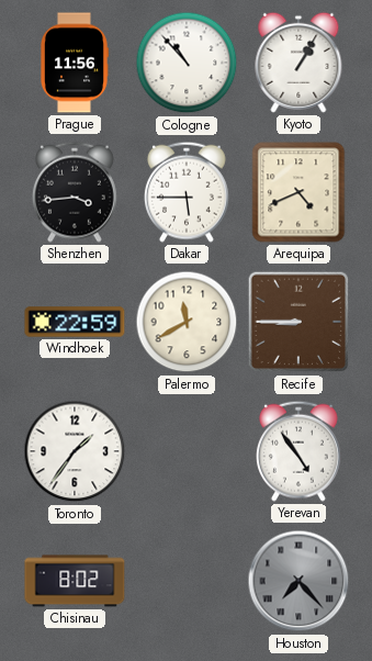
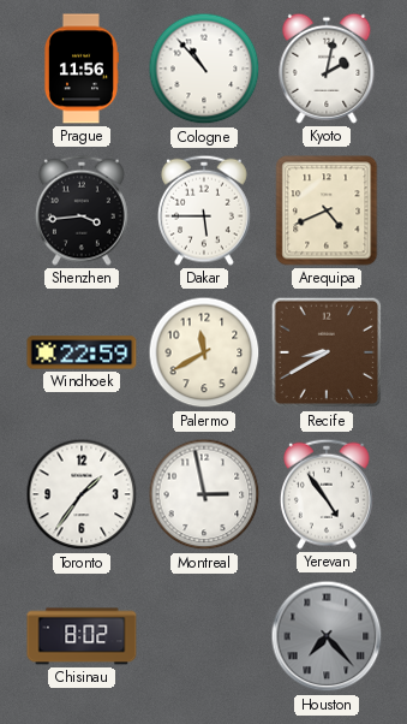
Kyoto: 1:05 -> 2:02
Recife: 8:45 -> 8:40
Montreal: none -> 2:58
